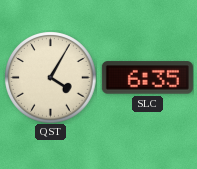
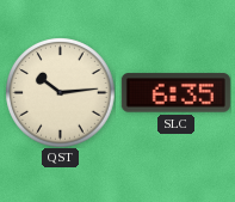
QST: 4:05 -> 10:14
